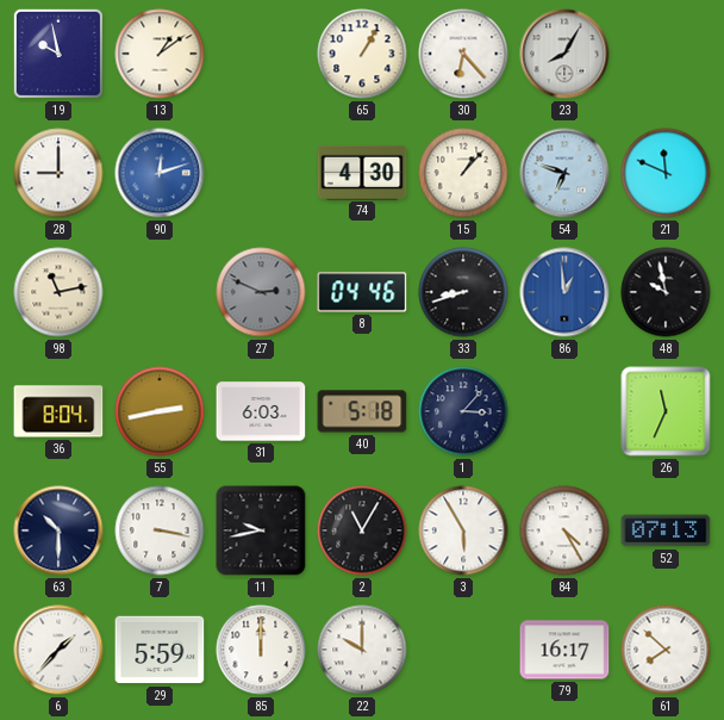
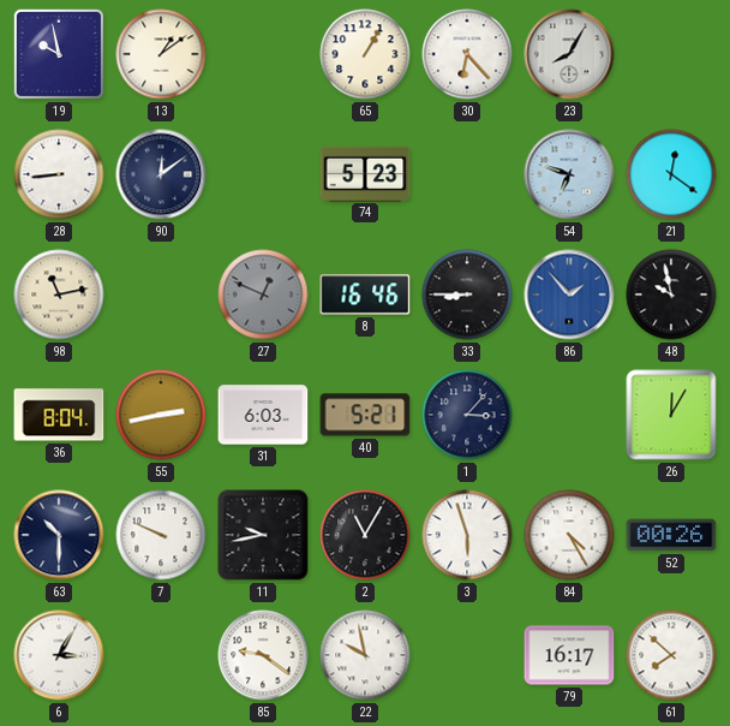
28: 9:00 -> 8:44
90: 12:12 -> 12:09
90 dial: blue -> navy
74: 4:30 -> 5:23
15: 1:07 -> none
21: 11:49 -> 12:21
27: 2:49 -> 12:49
8: 04:46 -> 16:46
33: 8:42 -> 8:45
86: 12:59 -> 1:53
40: 5:18 -> 5:21
26: 11:34 -> 12:05
7: 3:17 -> 9:49
3: 5:55 -> 5:57
52: 07:13 -> 00:26
6: 1:37 -> 3:05
29: 5:59 -> none
85: 12:00 -> 9:21
22: 10:00 -> 9:58
